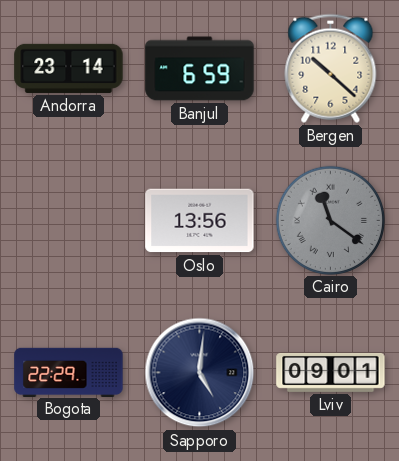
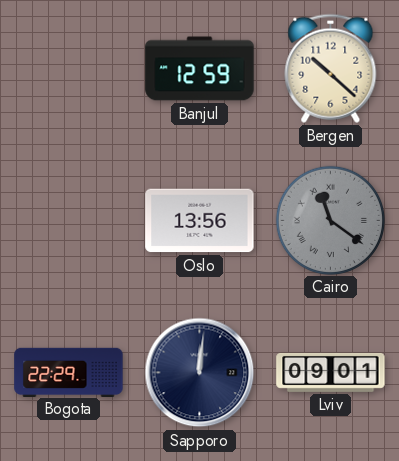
Andorra: 23:14 -> none
Banjul: 6:59 -> 12:59
Sapporo: 5:01 -> 12:01
